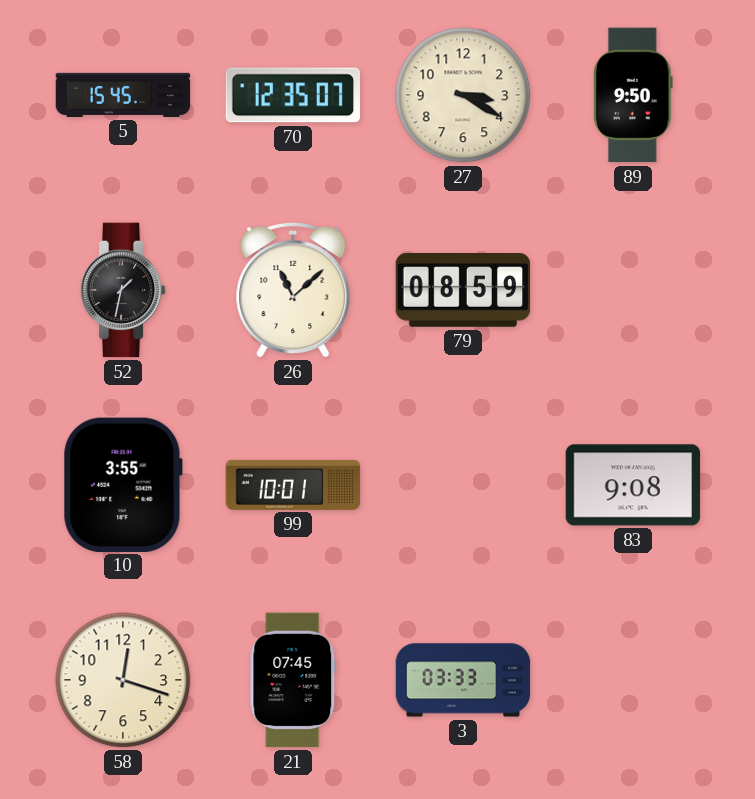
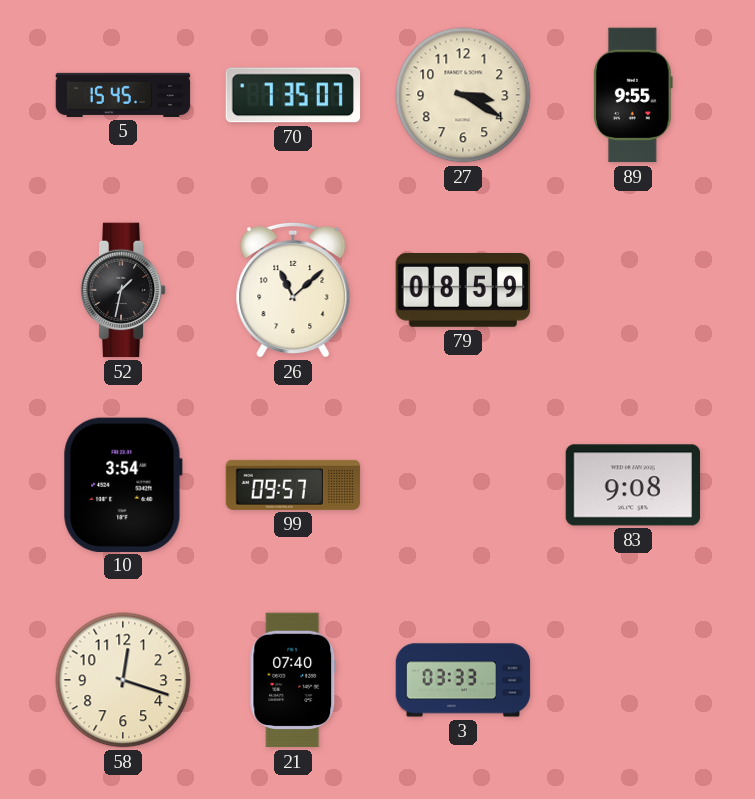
70: 12:35 -> 7:35
89: 9:50 -> 9:55
10: 3:55 -> 3:54
99: 10:01 -> 09:57
21: 07:45 -> 07:40
